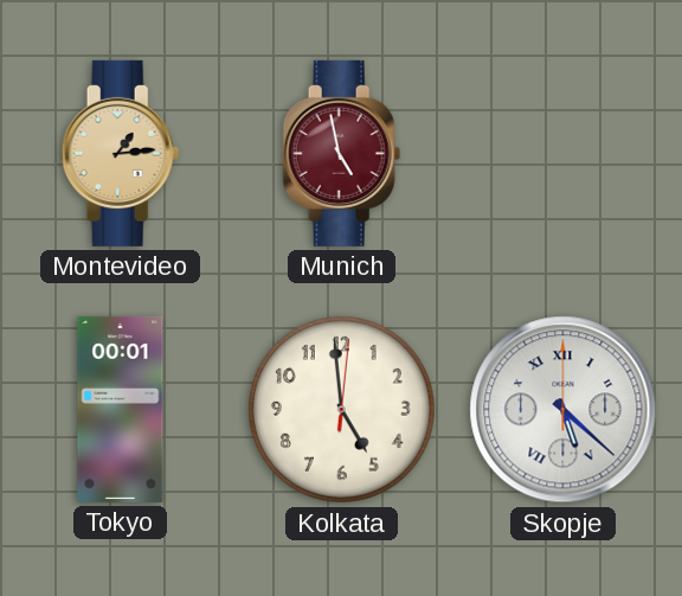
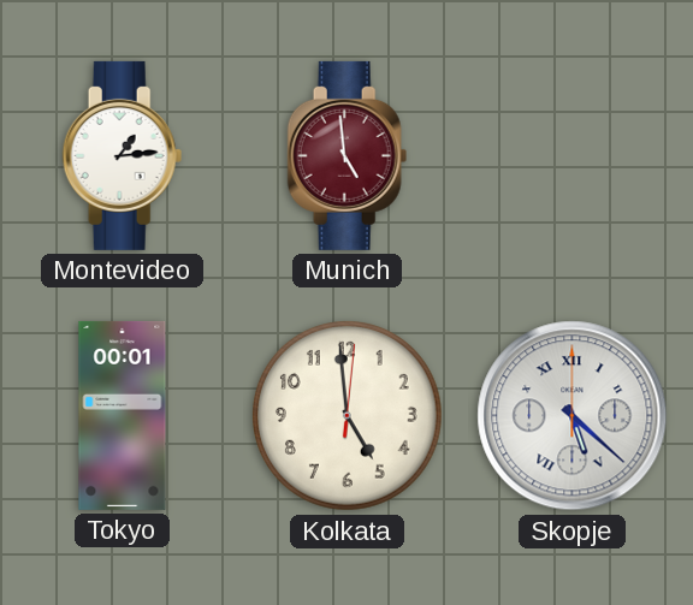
Montevideo dial: champagne -> white
Munich: 4:58 -> 4:59
